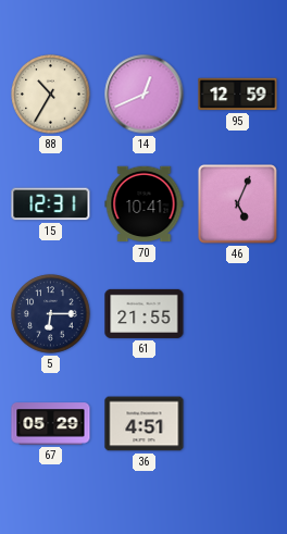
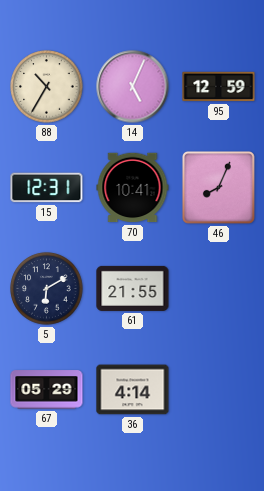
14: 12:41 -> 5:04
46: 5:04 -> 8:04
5: 6:15 -> 6:10
36: 4:51 -> 4:14
